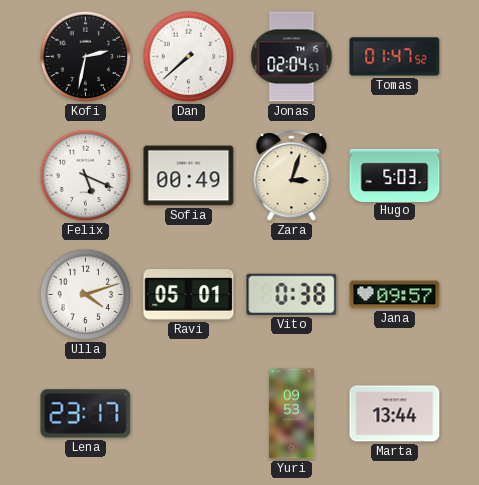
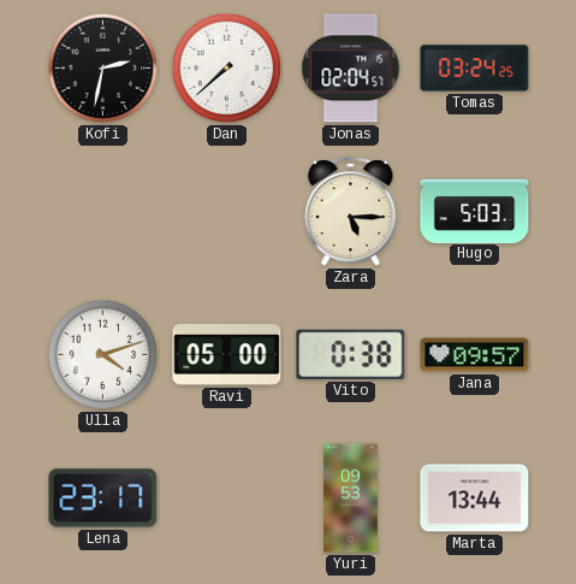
Tomas: 01:47 -> 03:24
Felix: 5:19 -> none
Sofia: 00:49 -> none
Zara: 3:03 -> 5:15
Ravi: 05:01 -> 05:00
